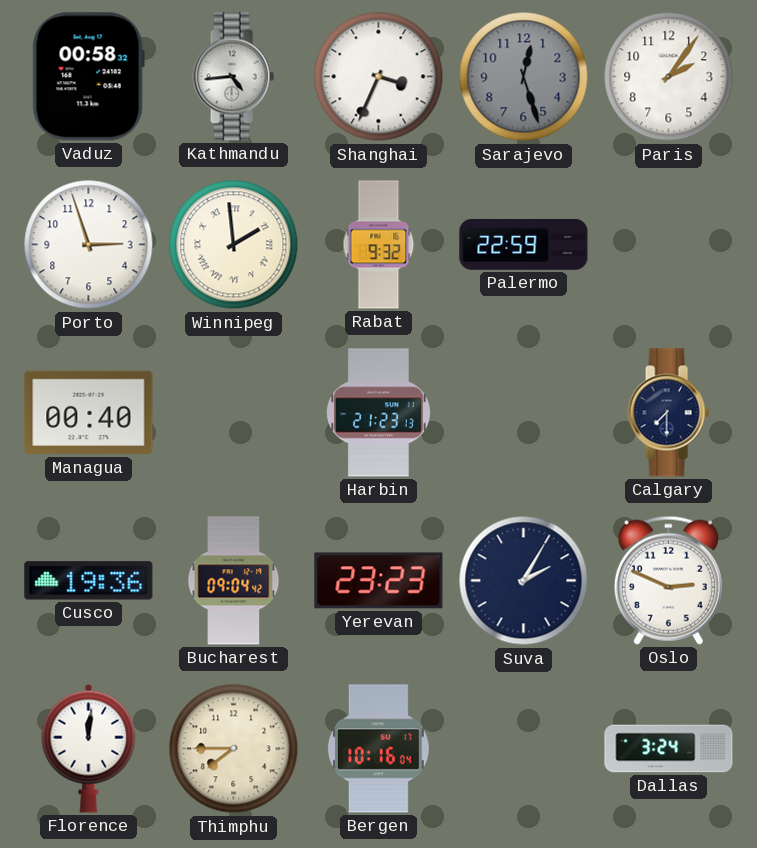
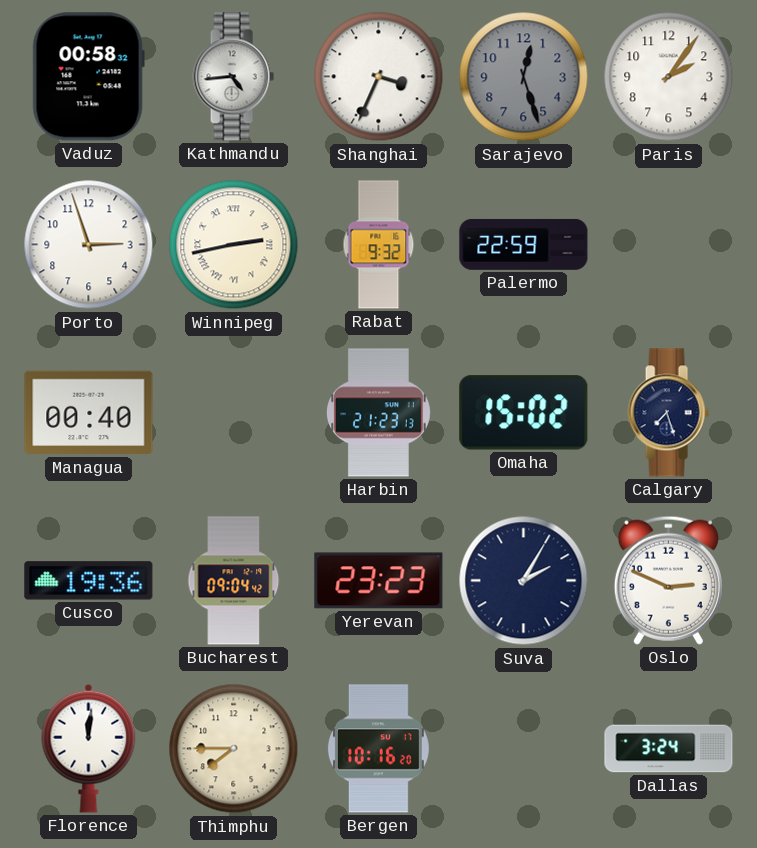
Winnipeg: 1:59 -> 2:43
Omaha: none -> 15:02
Calgary: 7:30 -> 7:27
Bergen: 10:16:04 -> 10:16:20
